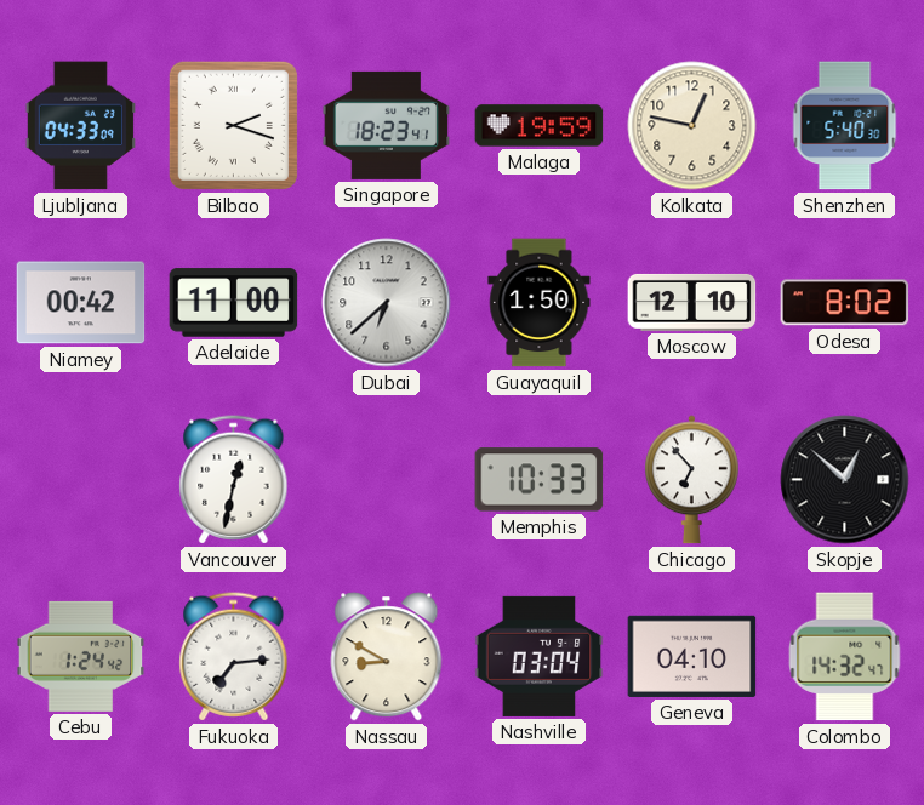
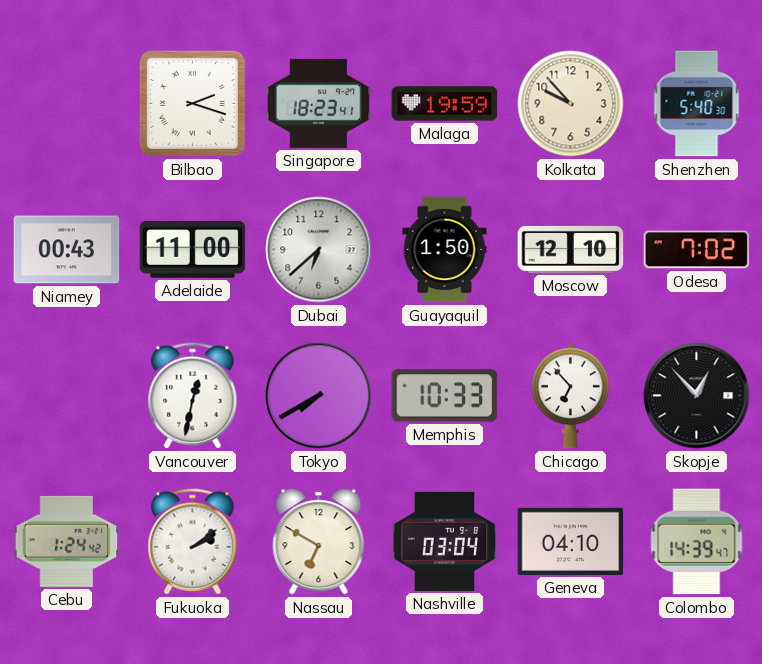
Ljubljana: 04:33 -> none
Kolkata: 12:47 -> 9:53
Niamey: 00:42 -> 00:43
Odesa: 8:02 -> 7:02
Tokyo: none -> 7:40
Skopje: 12:52 -> 12:53
Fukuoka: 7:14 -> 2:09
Nassau: 8:50 -> 6:50
Colombo: 14:32 -> 14:39
